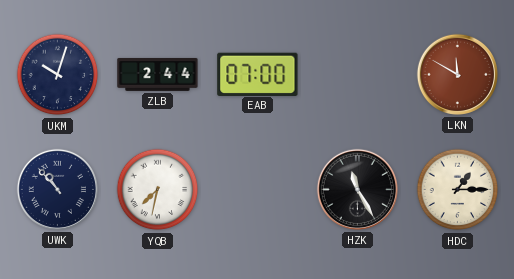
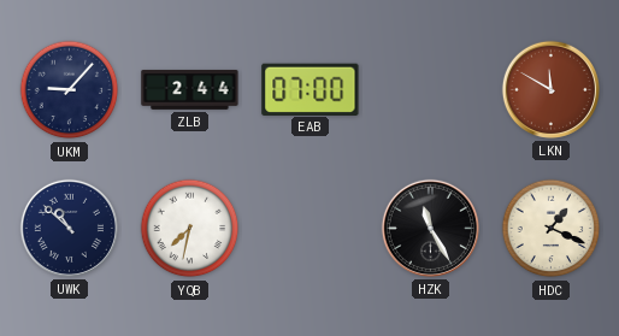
UKM: 10:03 -> 9:07
UWK: 10:53 -> 10:52
HDC: 1:15 -> 1:19
